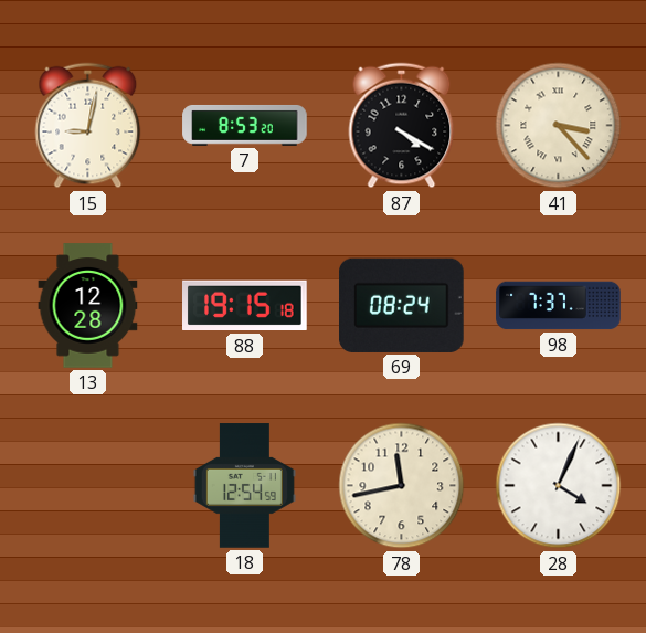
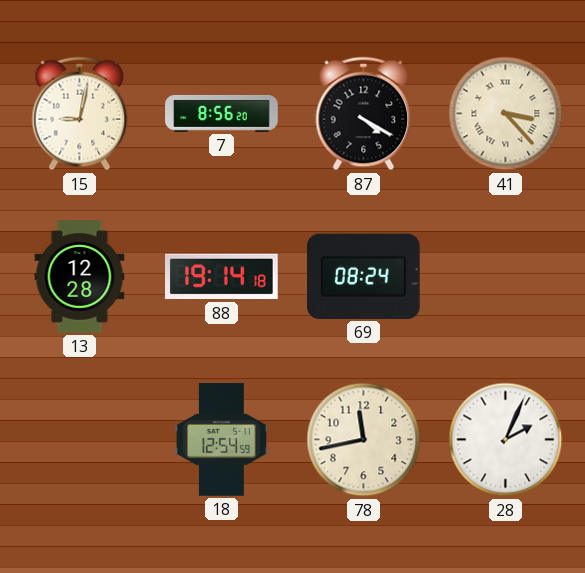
7: 8:53 -> 8:56
88: 19:15 -> 19:14
98: 7:37 -> none
28: 4:04 -> 2:04
